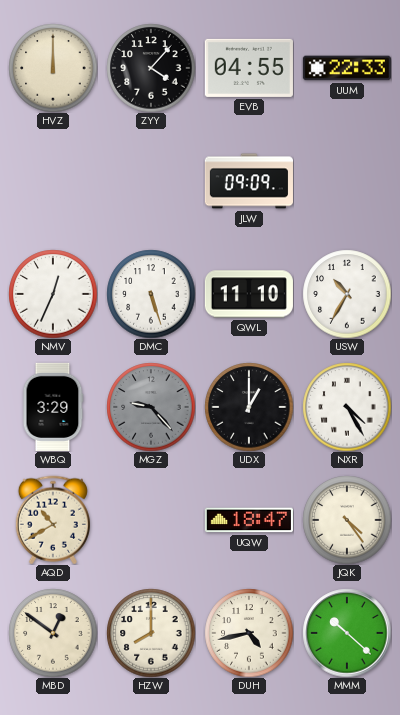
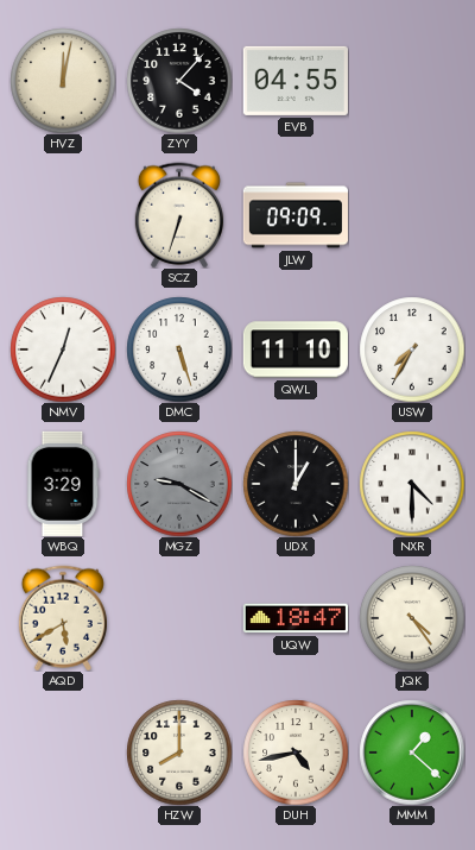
HVZ: 12:00 -> 12:02
UUM: 22:33 -> none
SCZ: none -> 6:33
USW: 10:35 -> 7:35
MGZ: 9:23 -> 9:20
NXR: 4:25 -> 4:30
AQD: 10:40 -> 5:40
MBD: 12:51 -> none
MMM: 10:22 -> 1:22
